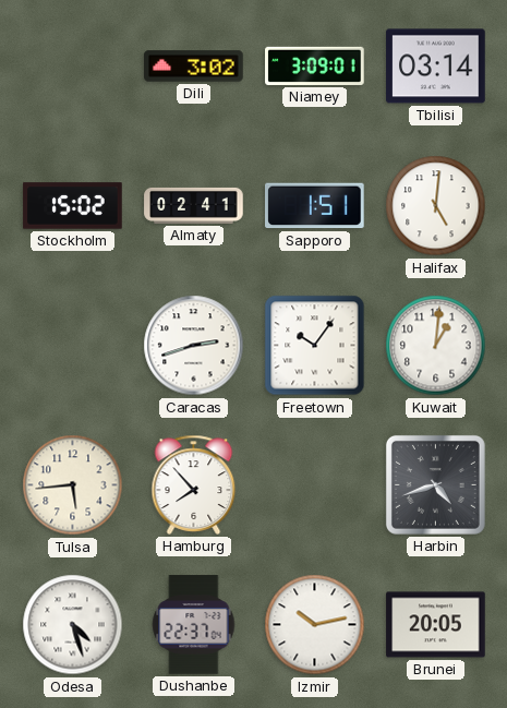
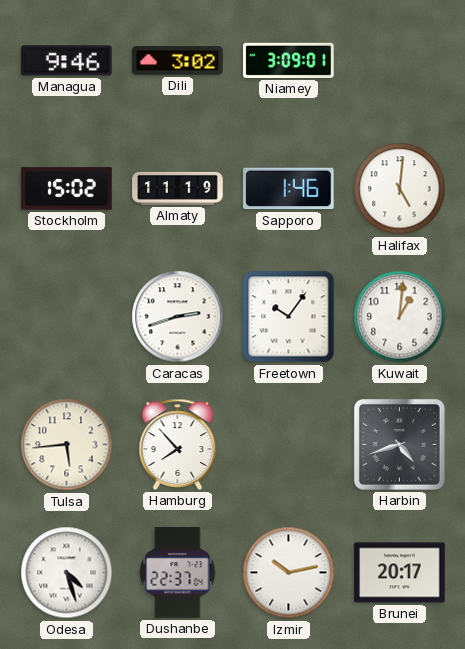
Managua: none -> 9:46
Tbilisi: 03:14 -> none
Almaty: 02:41 -> 11:19
Sapporo: 1:51 -> 1:46
Brunei: 20:05 -> 20:17
